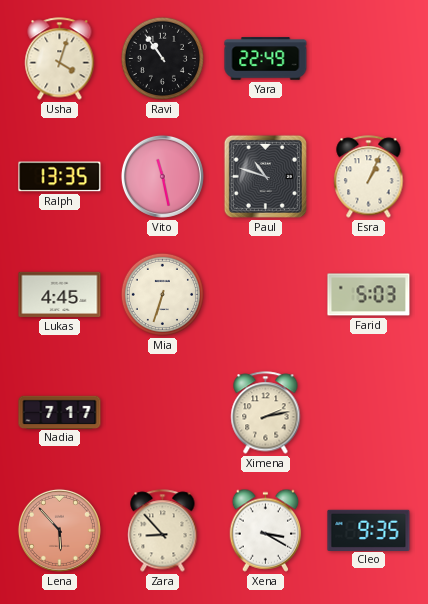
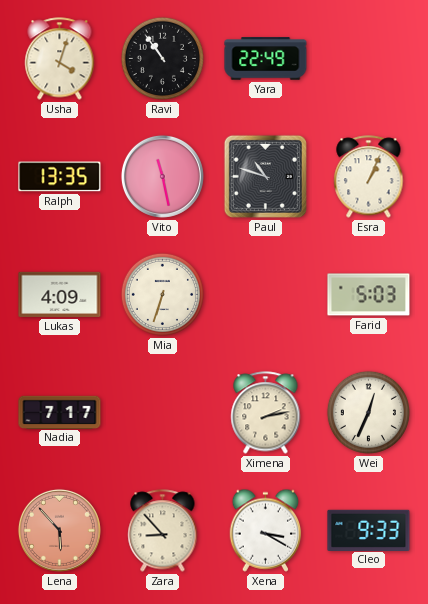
Lukas: 4:45 -> 4:09
Wei: none -> 12:34
Cleo: 9:35 -> 9:33
